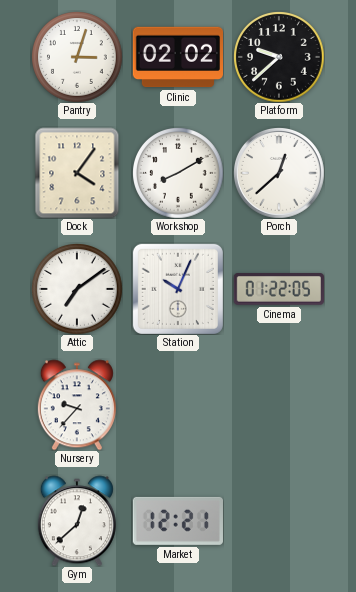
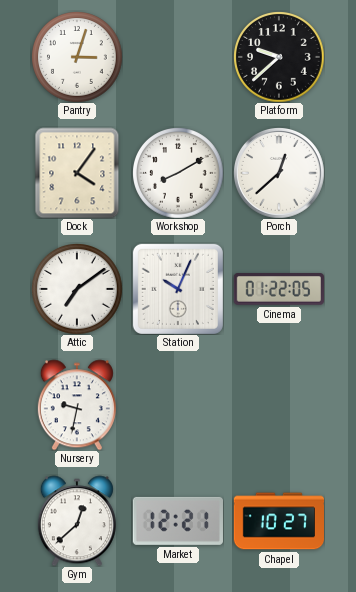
Clinic: 02:02 -> none
Nursery: 9:37 -> 9:32
Chapel: none -> 10:27
